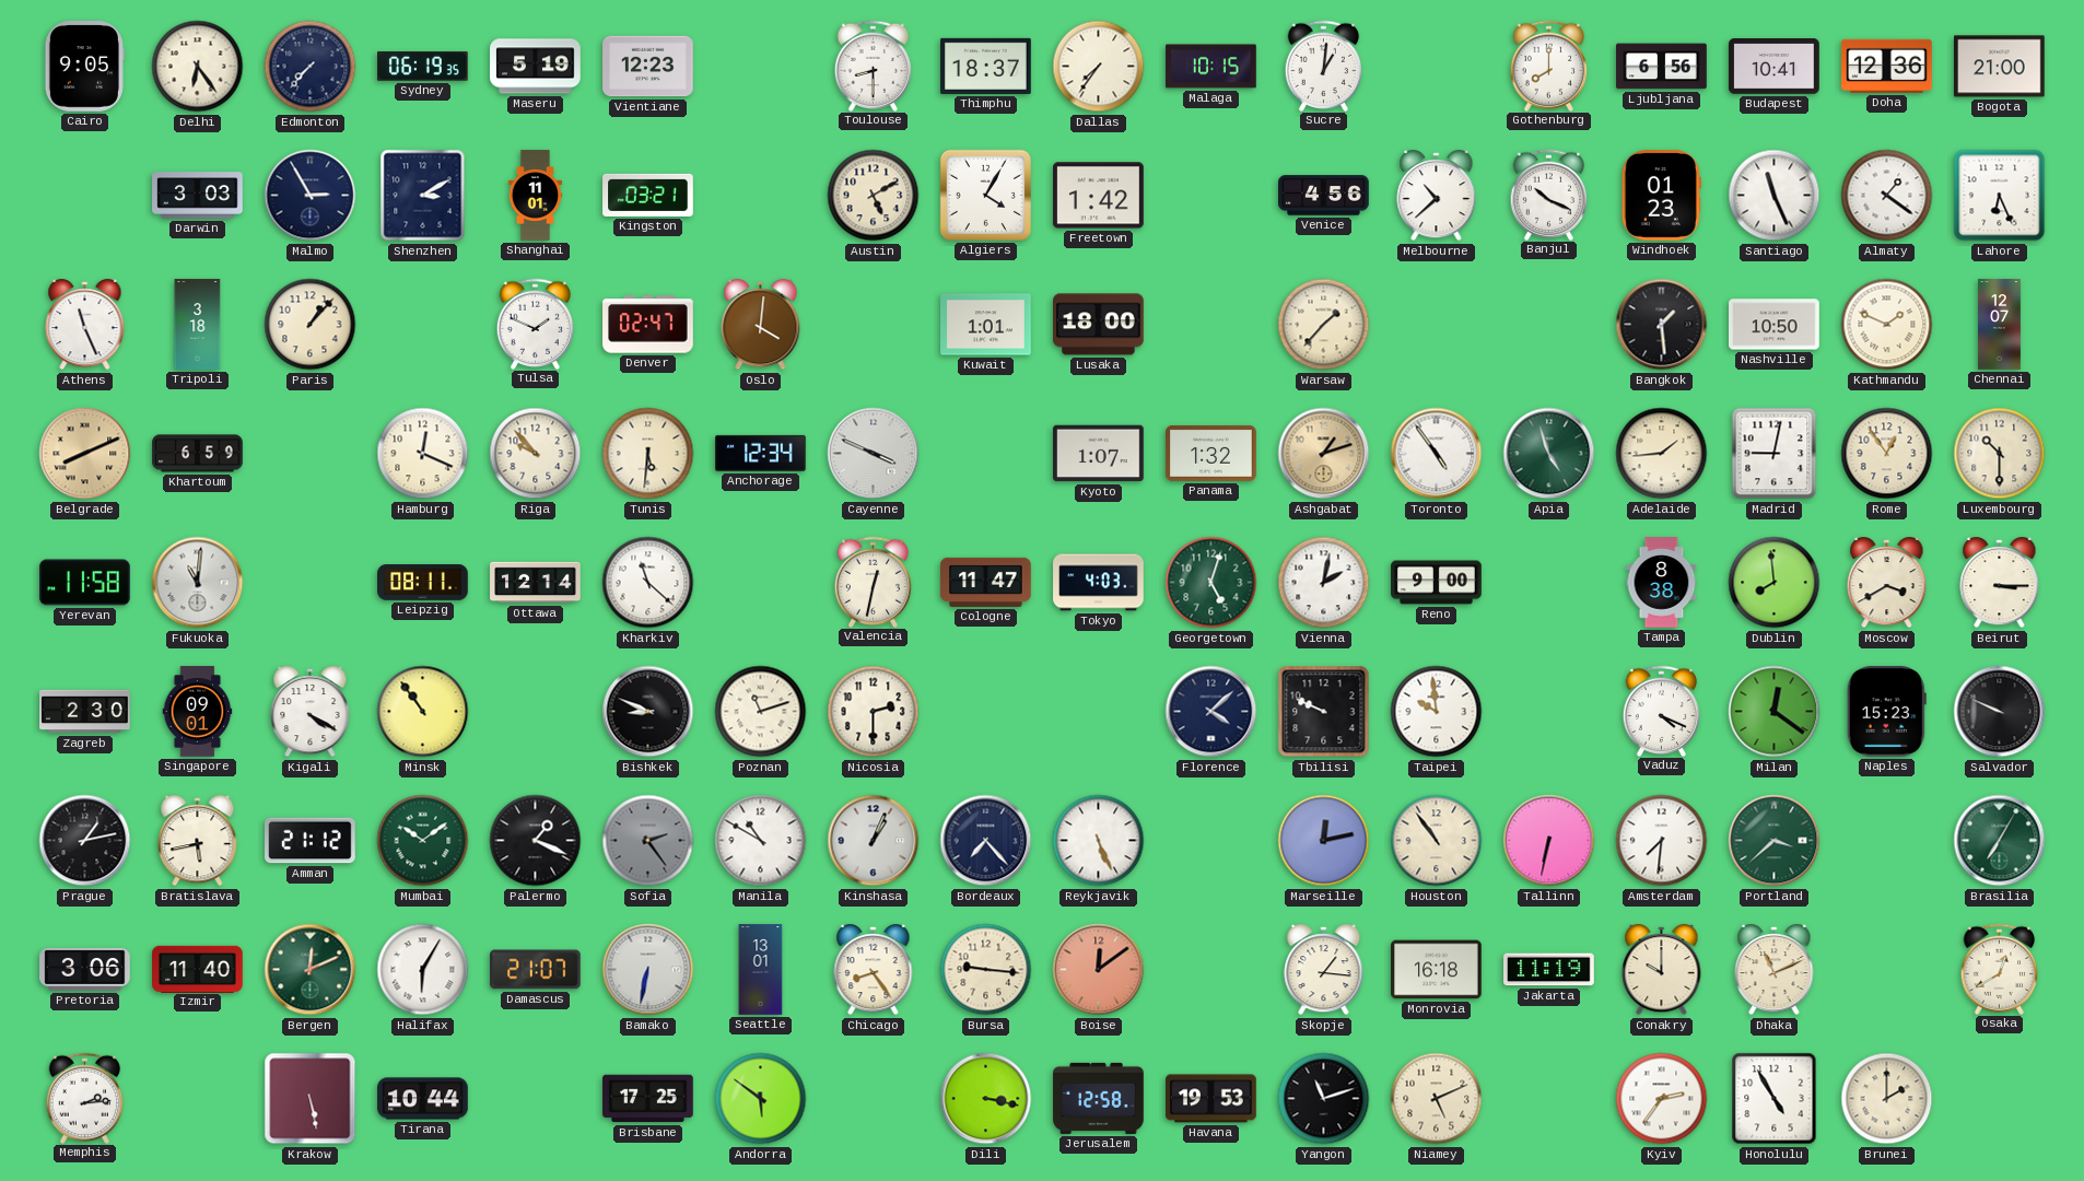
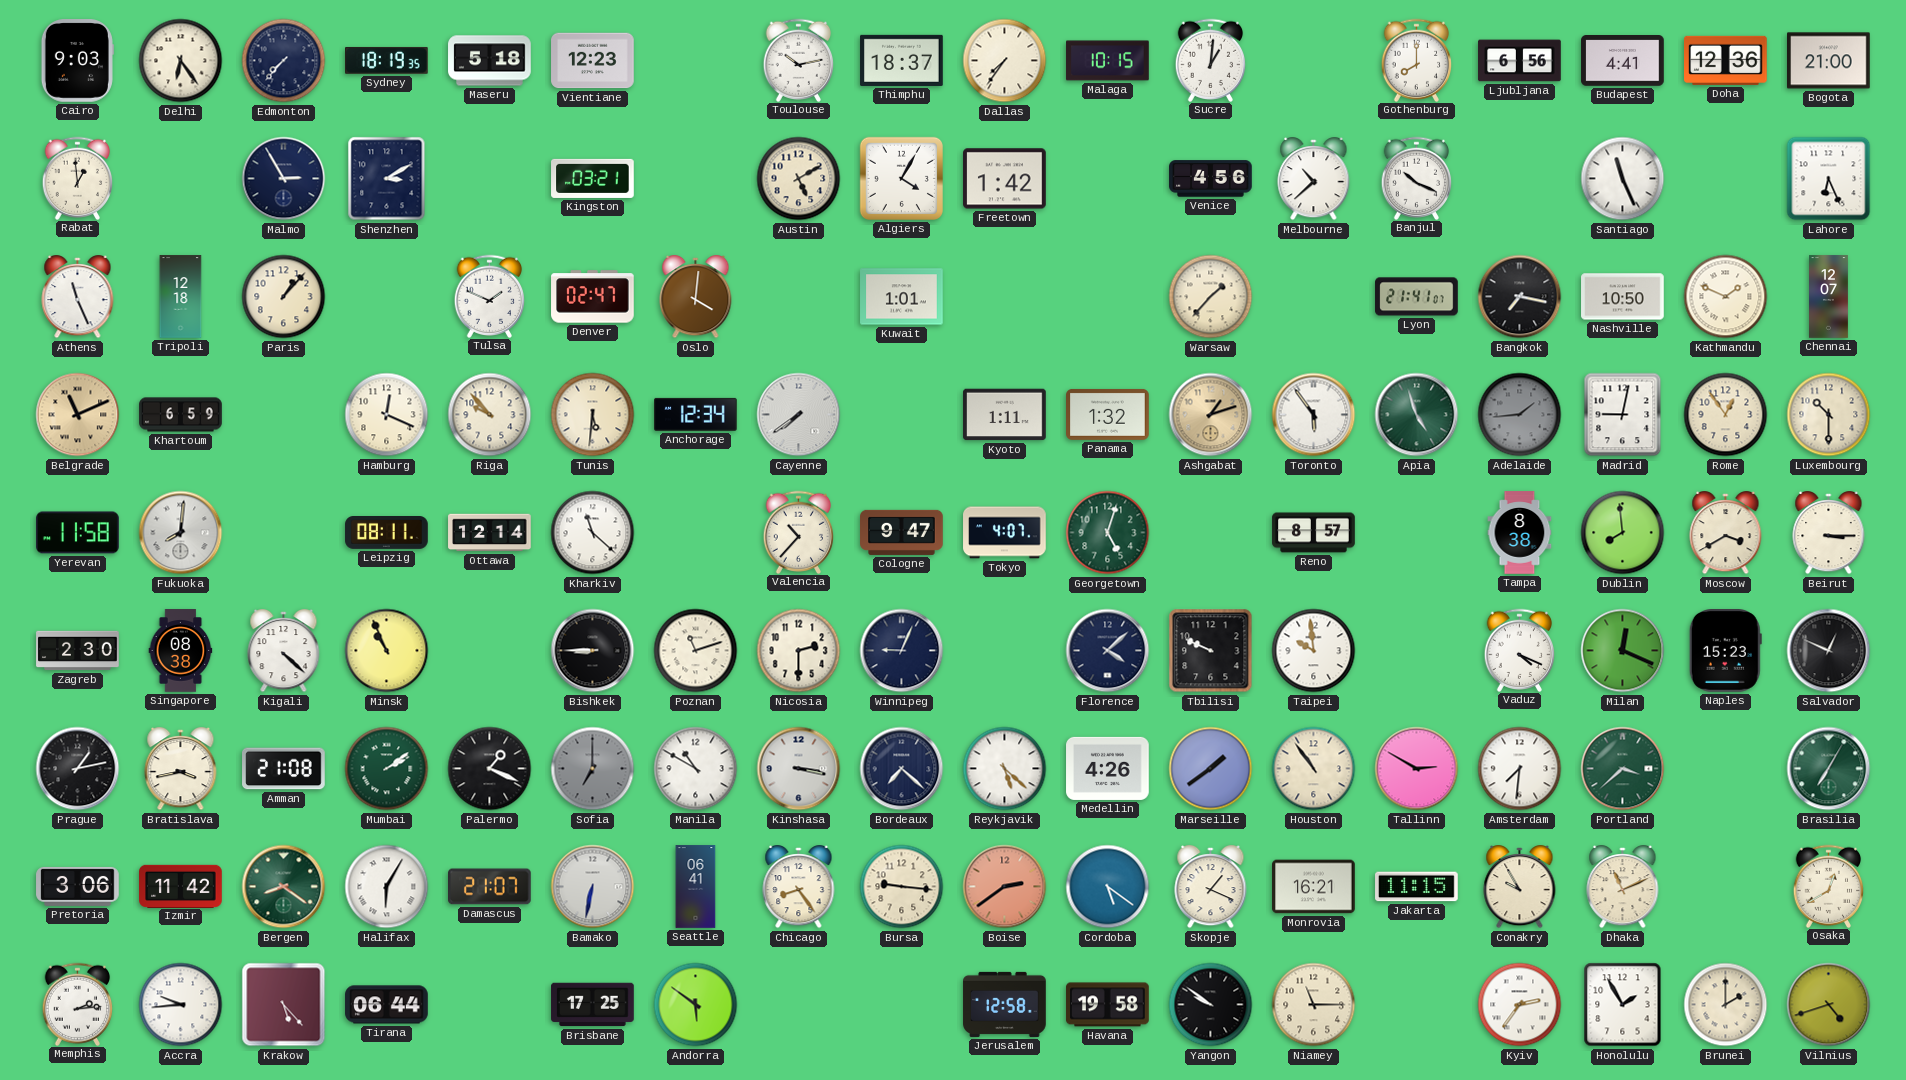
Cairo: 9:05 -> 9:03
Sydney: 06:19 -> 18:19
Maseru: 5:19 -> 5:18
Toulouse: 8:30 -> 10:13
Budapest: 10:41 -> 4:41
Rabat: none -> 12:59
Darwin: 3:03 -> none
Shanghai: 11:01 -> none
Windhoek: 01:23 -> none
Almaty: 1:21 -> none
Tripoli: 3:18 -> 12:18
Lusaka: 18:00 -> none
Lyon: none -> 21:41
Bangkok: 1:29 -> 7:17
Belgrade: 8:11 -> 11:11
Cayenne: 3:49 -> 7:39
Kyoto: 1:07 -> 1:11
Toronto: 4:54 -> 5:54
Adelaide dial: cream -> grey
Fukuoka: 11:01 -> 8:01
Valencia: 12:32 -> 10:37
Cologne: 11:47 -> 9:47
Tokyo: 4:03 -> 4:07
Vienna: 2:02 -> none
Reno: 9:00 -> 8:57
Singapore: 09:01 -> 08:38
Kigali: 4:20 -> 4:22
Minsk: 10:54 -> 10:56
Bishkek: 8:49 -> 8:45
Winnipeg: none -> 9:04
Milan: 12:21 -> 12:19
Salvador: 9:49 -> 12:49
Bratislava: 5:43 -> 3:43
Amman: 21:12 -> 21:08
Mumbai: 10:09 -> 2:09
Sofia: 2:24 -> 7:00
Kinshasa: 1:04 -> 3:17
Bordeaux: 7:23 -> 7:22
Reykjavik: 5:26 -> 5:22
Medellin: none -> 4:26
Marseille: 12:13 -> 1:39
Tallinn: 6:32 -> 2:50
Izmir: 11:40 -> 11:42
Bergen: 12:11 -> 8:21
Seattle: 13:01 -> 06:41
Boise: 12:09 -> 2:39
Cordoba: none -> 5:21
Skopje: 1:16 -> 1:19
Monrovia: 16:18 -> 16:21
Jakarta: 11:19 -> 11:15
Conakry: 10:00 -> 9:55
Accra: none -> 9:44
Krakow: 5:28 -> 5:23
Tirana: 10:44 -> 06:44
Dili: 3:17 -> none
Havana: 19:53 -> 19:58
Yangon: 11:12 -> 9:51
Niamey: 5:11 -> 11:15
Honolulu: 4:55 -> 1:55
Vilnius: none -> 4:42
